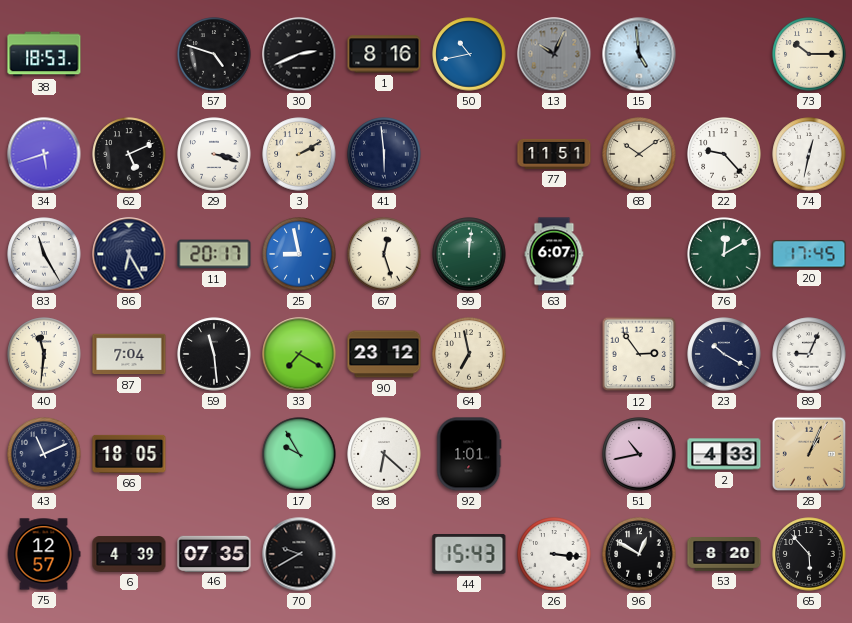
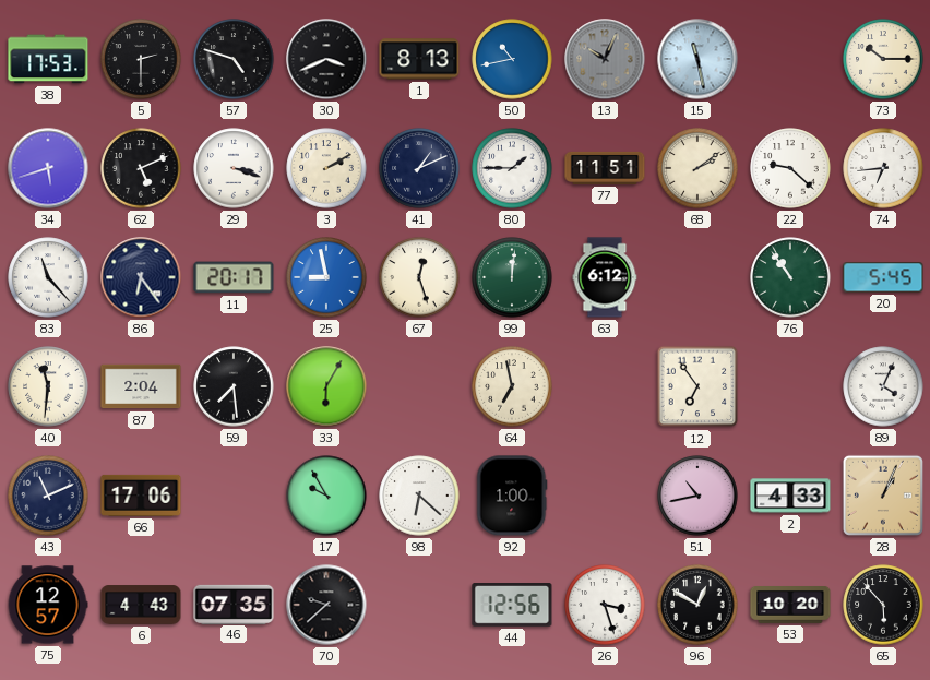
38: 18:53 -> 17:53
5: none -> 2:30
30: 2:41 -> 3:41
1: 8:16 -> 8:13
15: 4:59 -> 11:28
41: 5:59 -> 1:11
80: none -> 1:45
68: 10:09 -> 2:09
22: 9:23 -> 9:22
74: 12:32 -> 6:44
83: 11:25 -> 11:23
86: 6:25 -> 6:24
63: 6:07 -> 6:12
76: 12:10 -> 10:54
20: 17:45 -> 5:45
87: 7:04 -> 2:04
59: 11:29 -> 7:29
33: 7:20 -> 6:05
90: 23:12 -> none
12: 2:54 -> 6:54
23: 10:20 -> none
89: 9:04 -> 4:04
66: 18:05 -> 17:06
92: 1:01 -> 1:00
6: 4:39 -> 4:43
70: 9:40 -> 9:38
44: 15:43 -> 12:56
26: 3:16 -> 3:27
53: 8:20 -> 10:20
